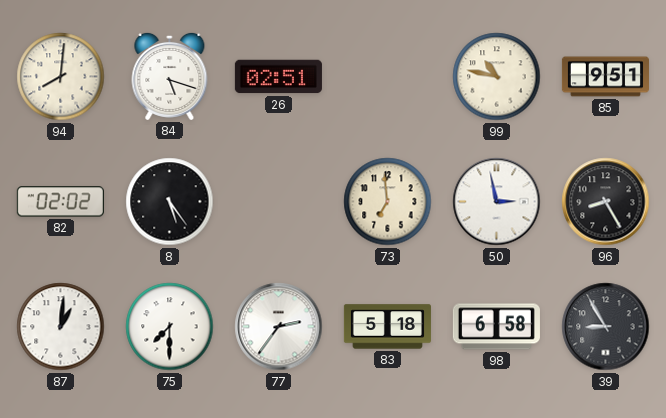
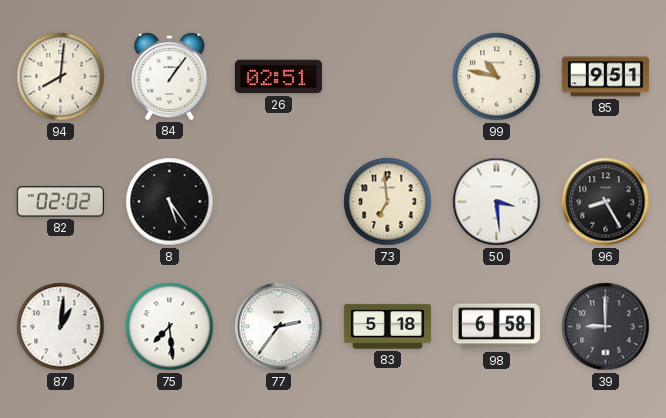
84: 5:18 -> 1:06
50: 2:58 -> 3:29
75: 7:30 -> 7:29
39: 8:55 -> 9:00
